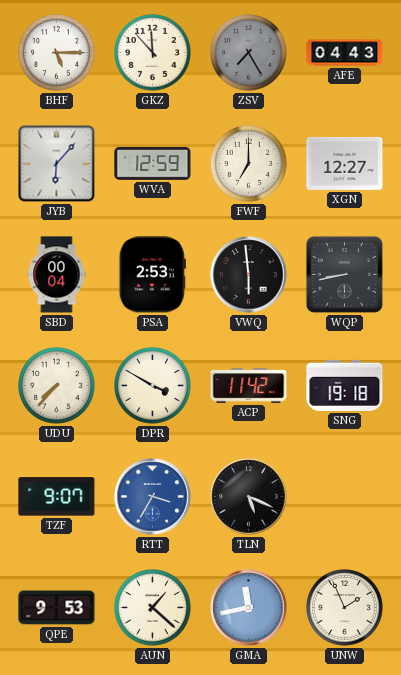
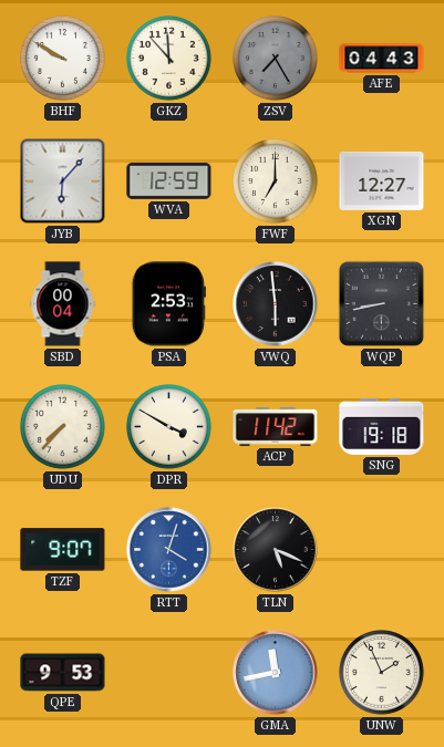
BHF: 5:15 -> 9:50
RTT: 3:35 -> 4:03
AUN: 1:22 -> none
